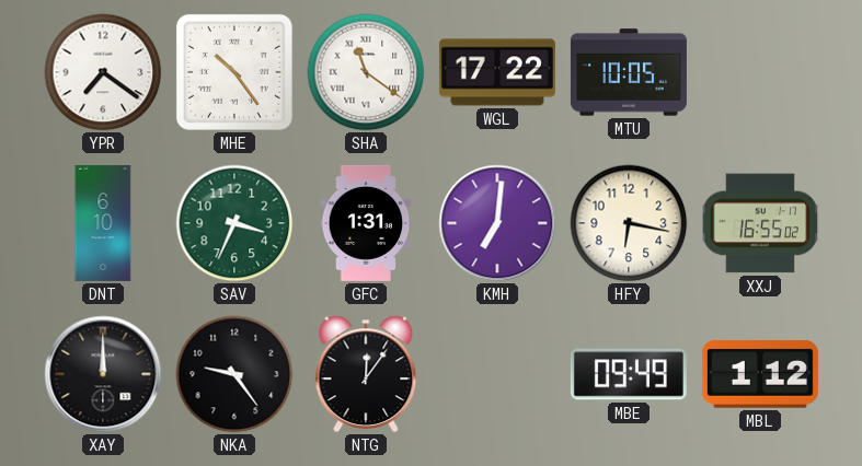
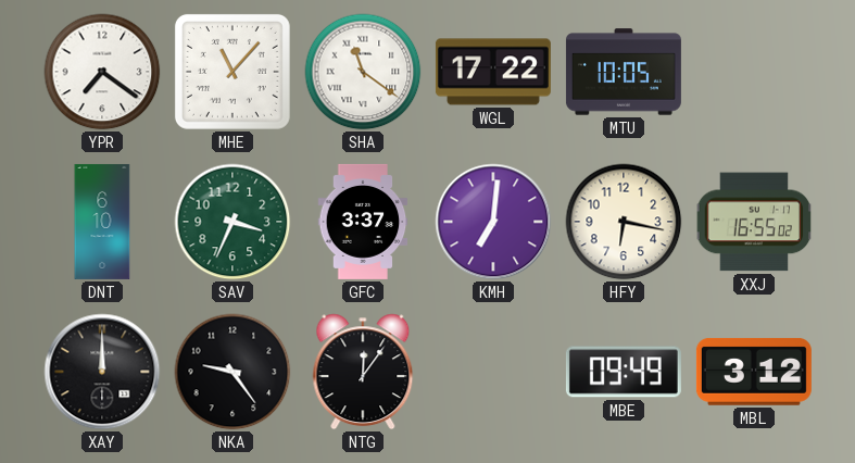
MHE: 10:24 -> 11:07
GFC: 1:31 -> 3:37
MBL: 1:12 -> 3:12
